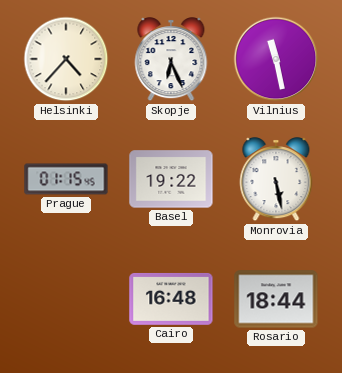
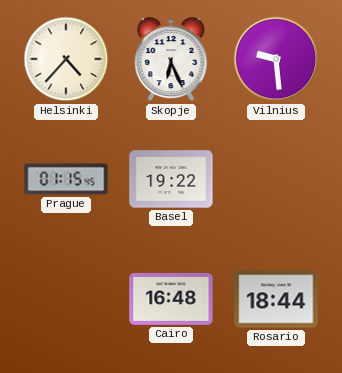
Vilnius: 11:28 -> 9:29
Monrovia: 5:28 -> none
